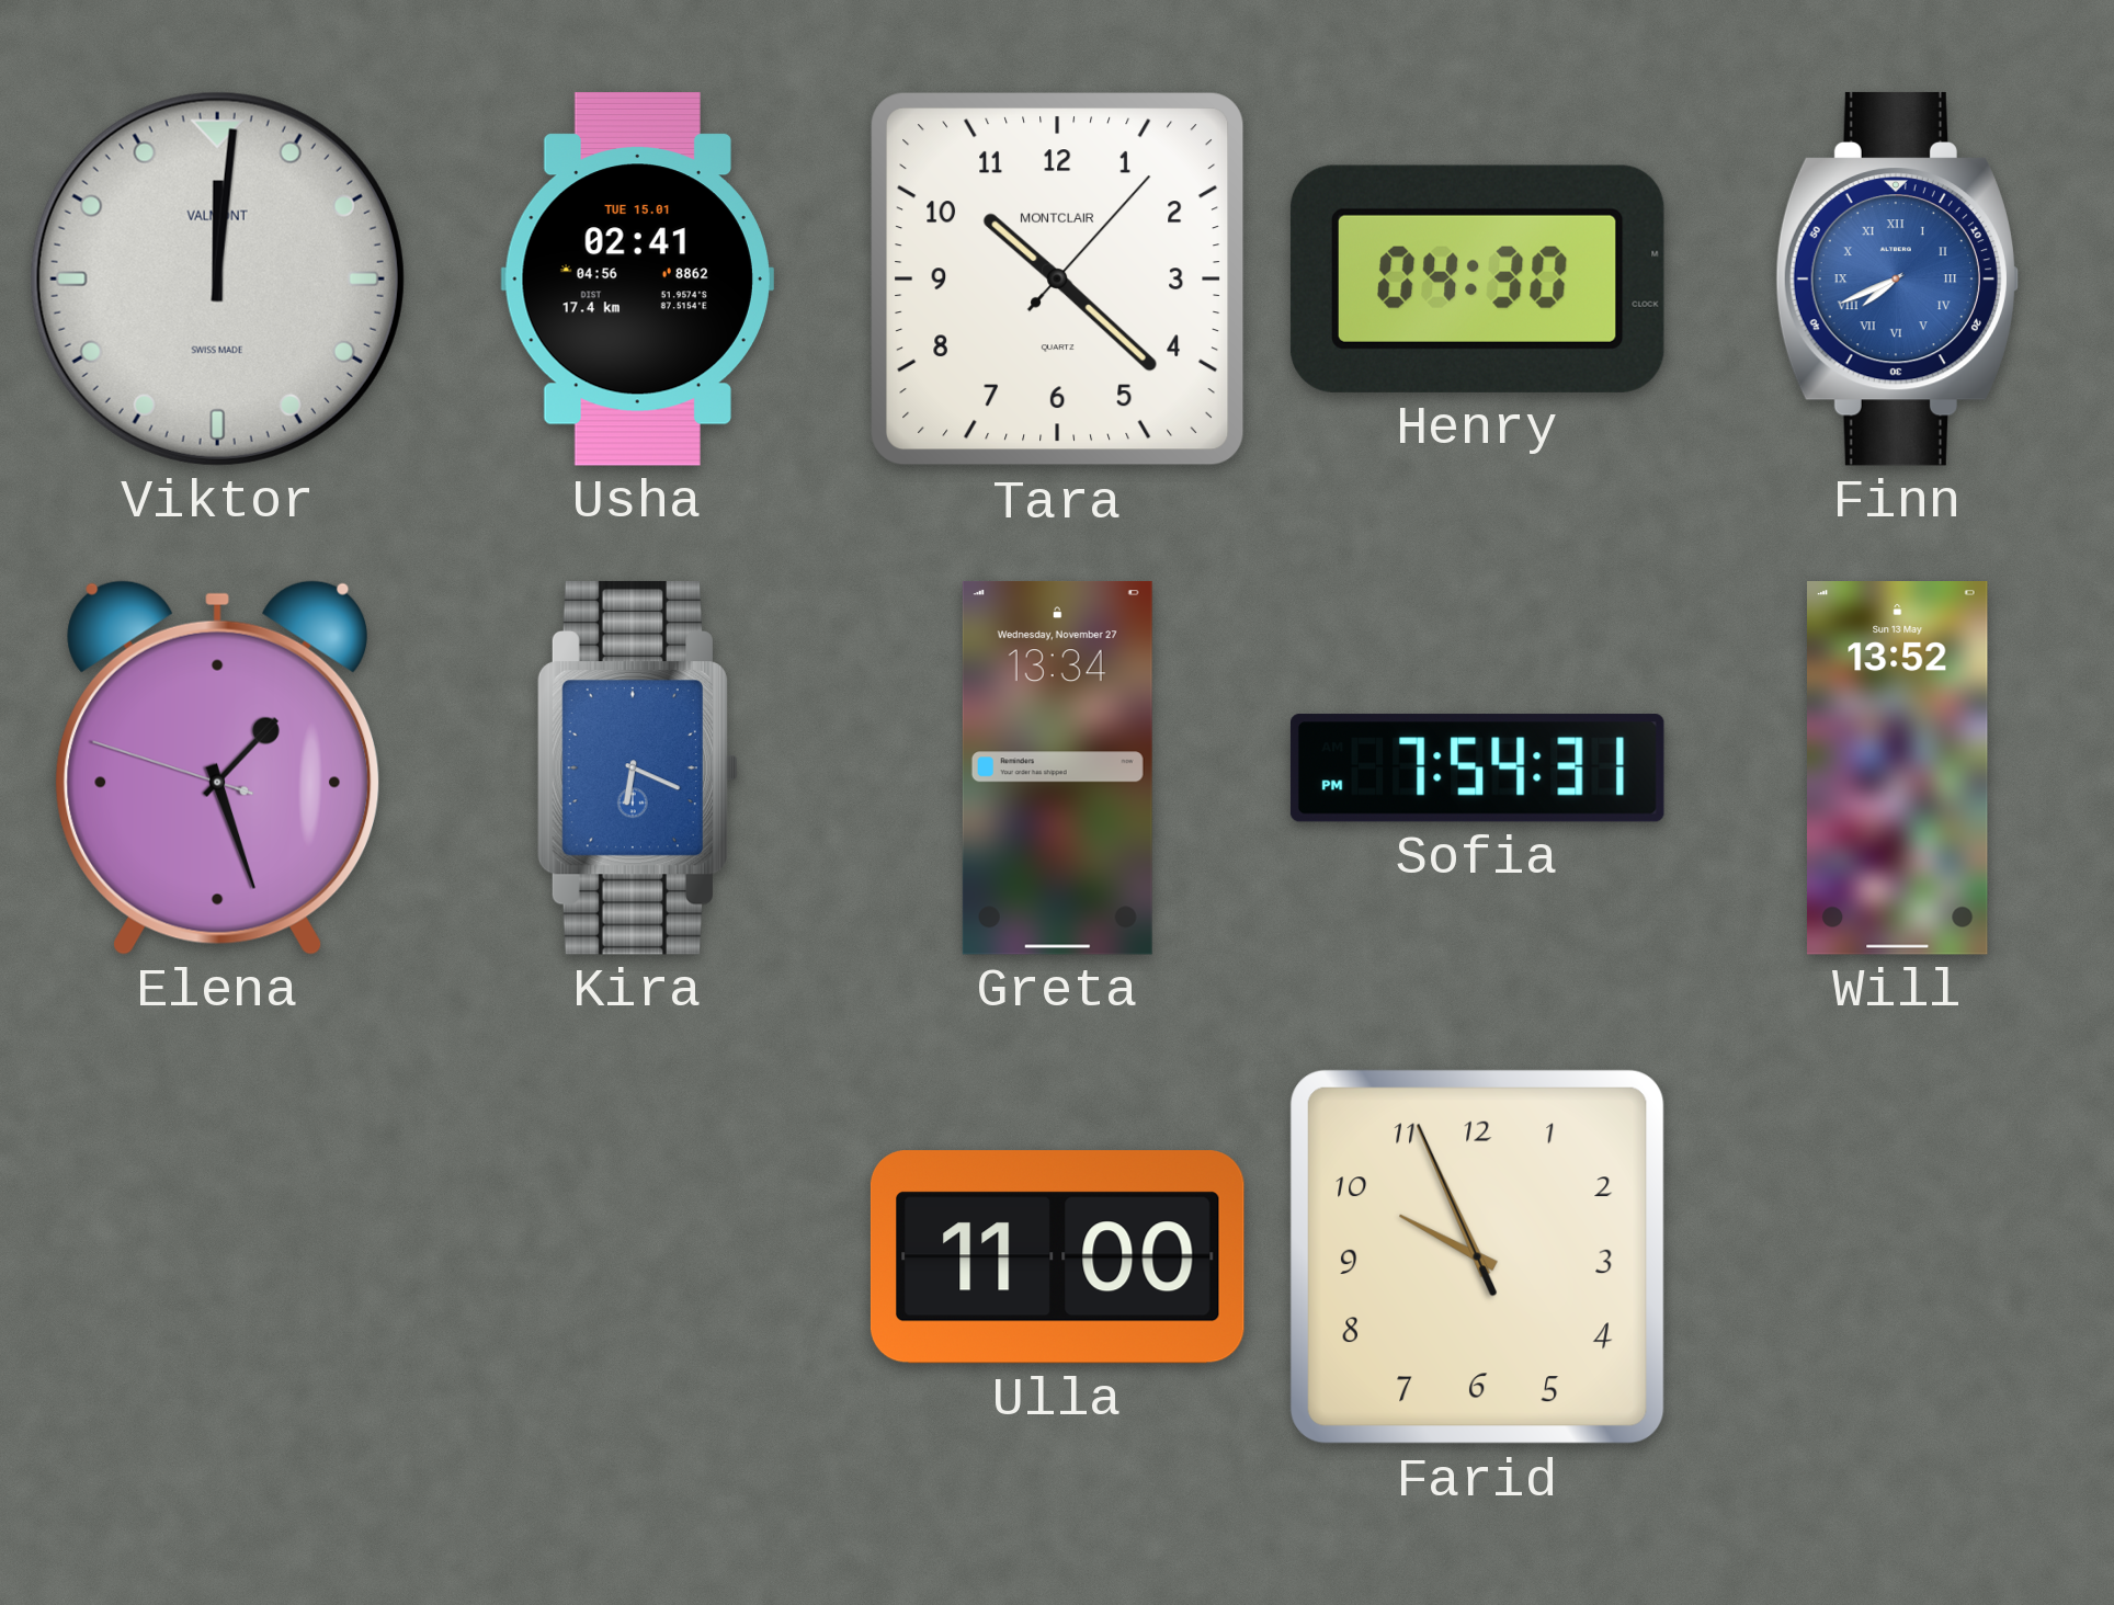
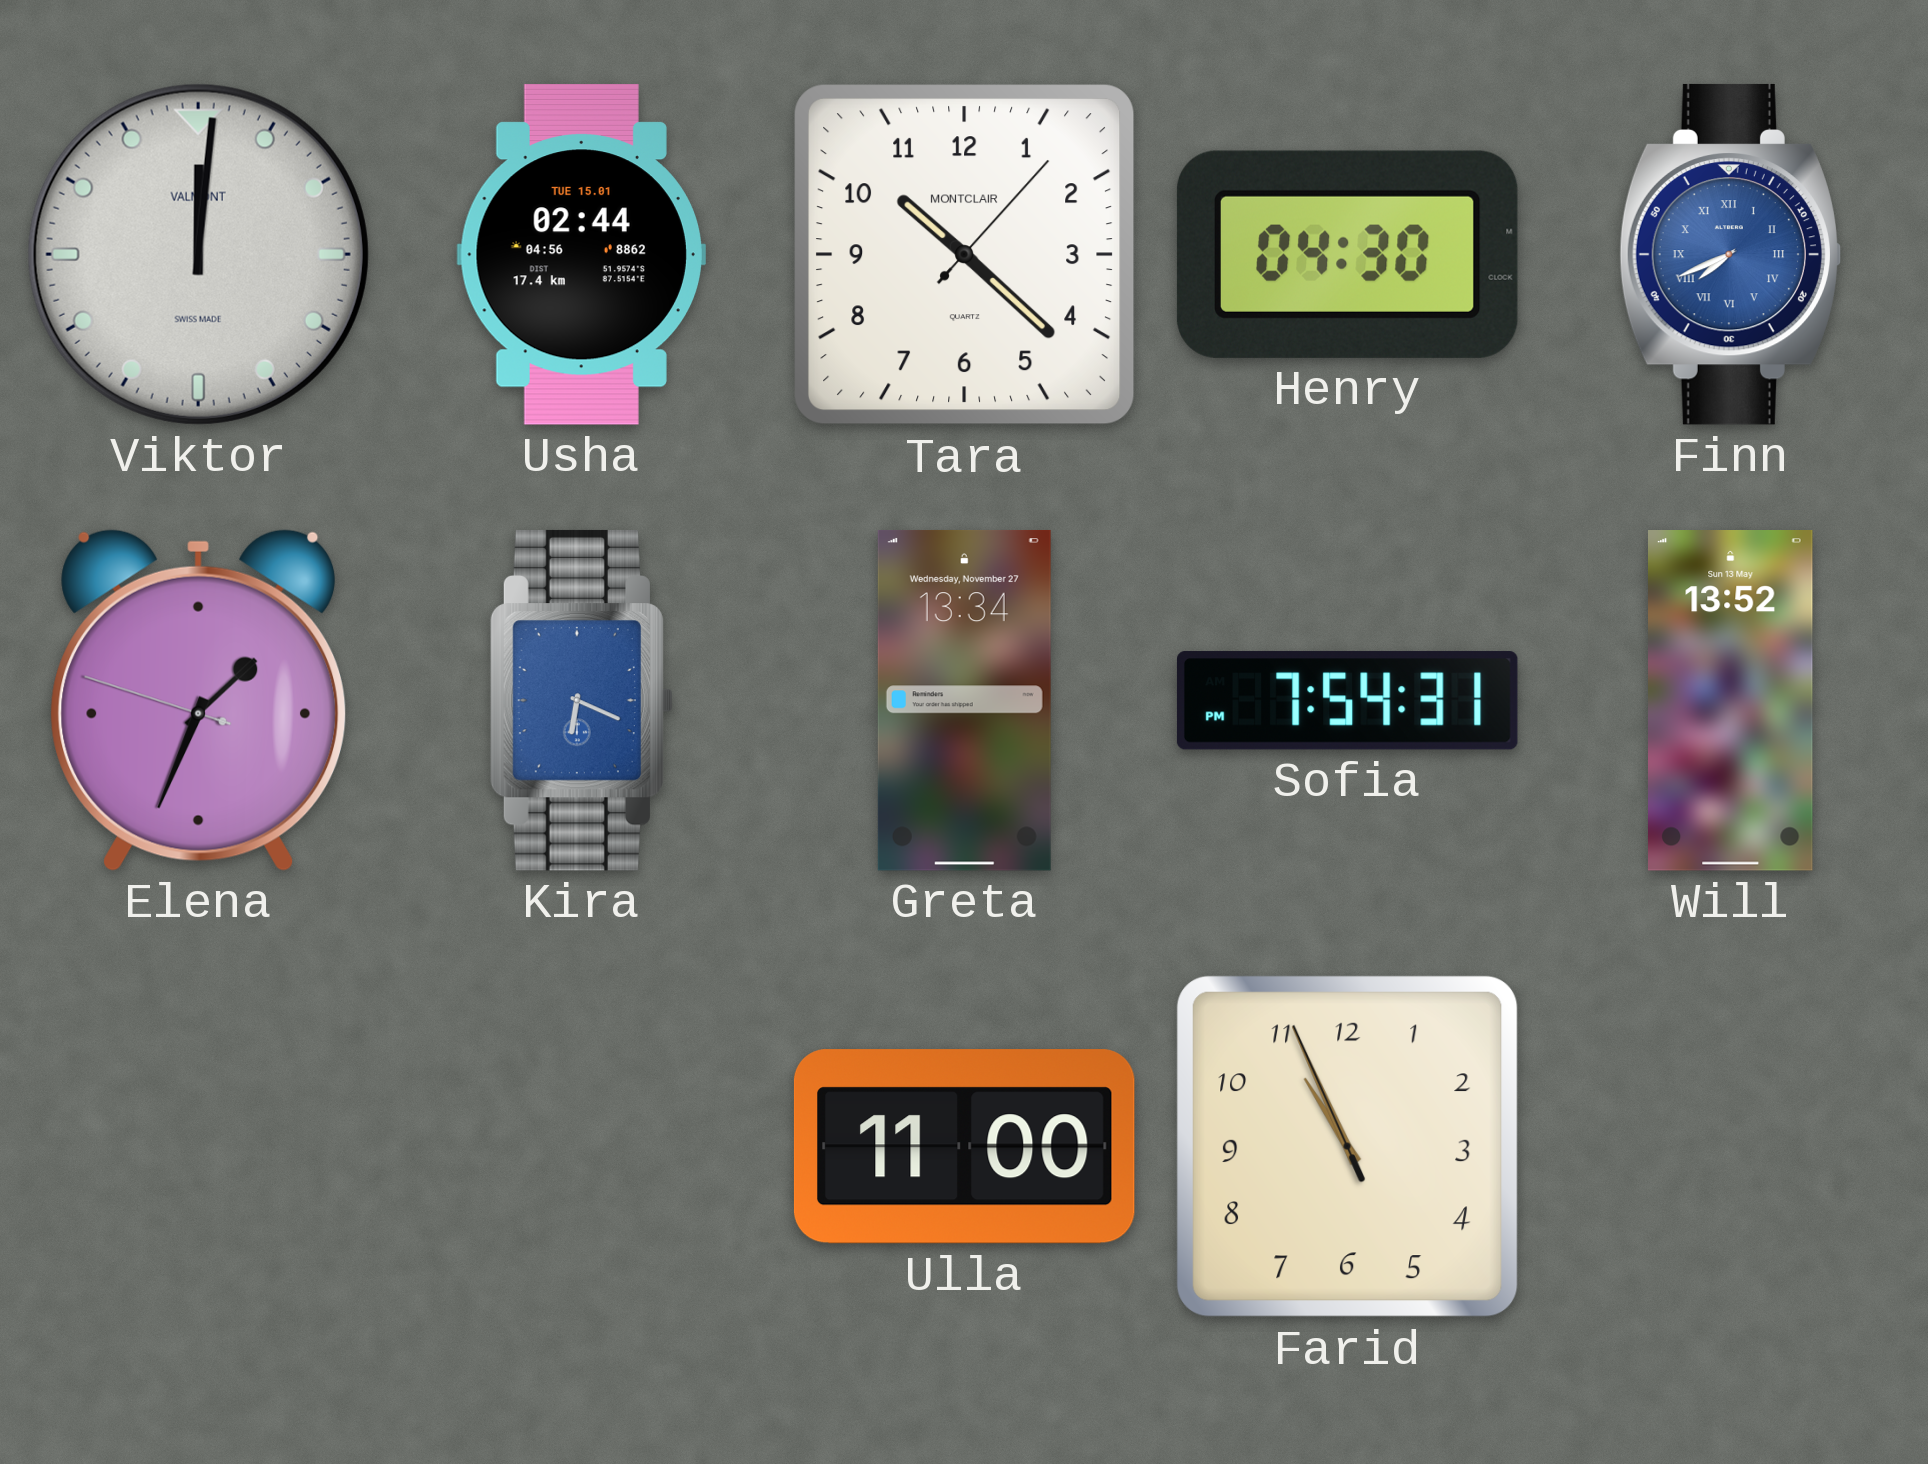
Usha: 02:41 -> 02:44
Elena: 1:26 -> 1:33
Farid: 9:55 -> 10:55
